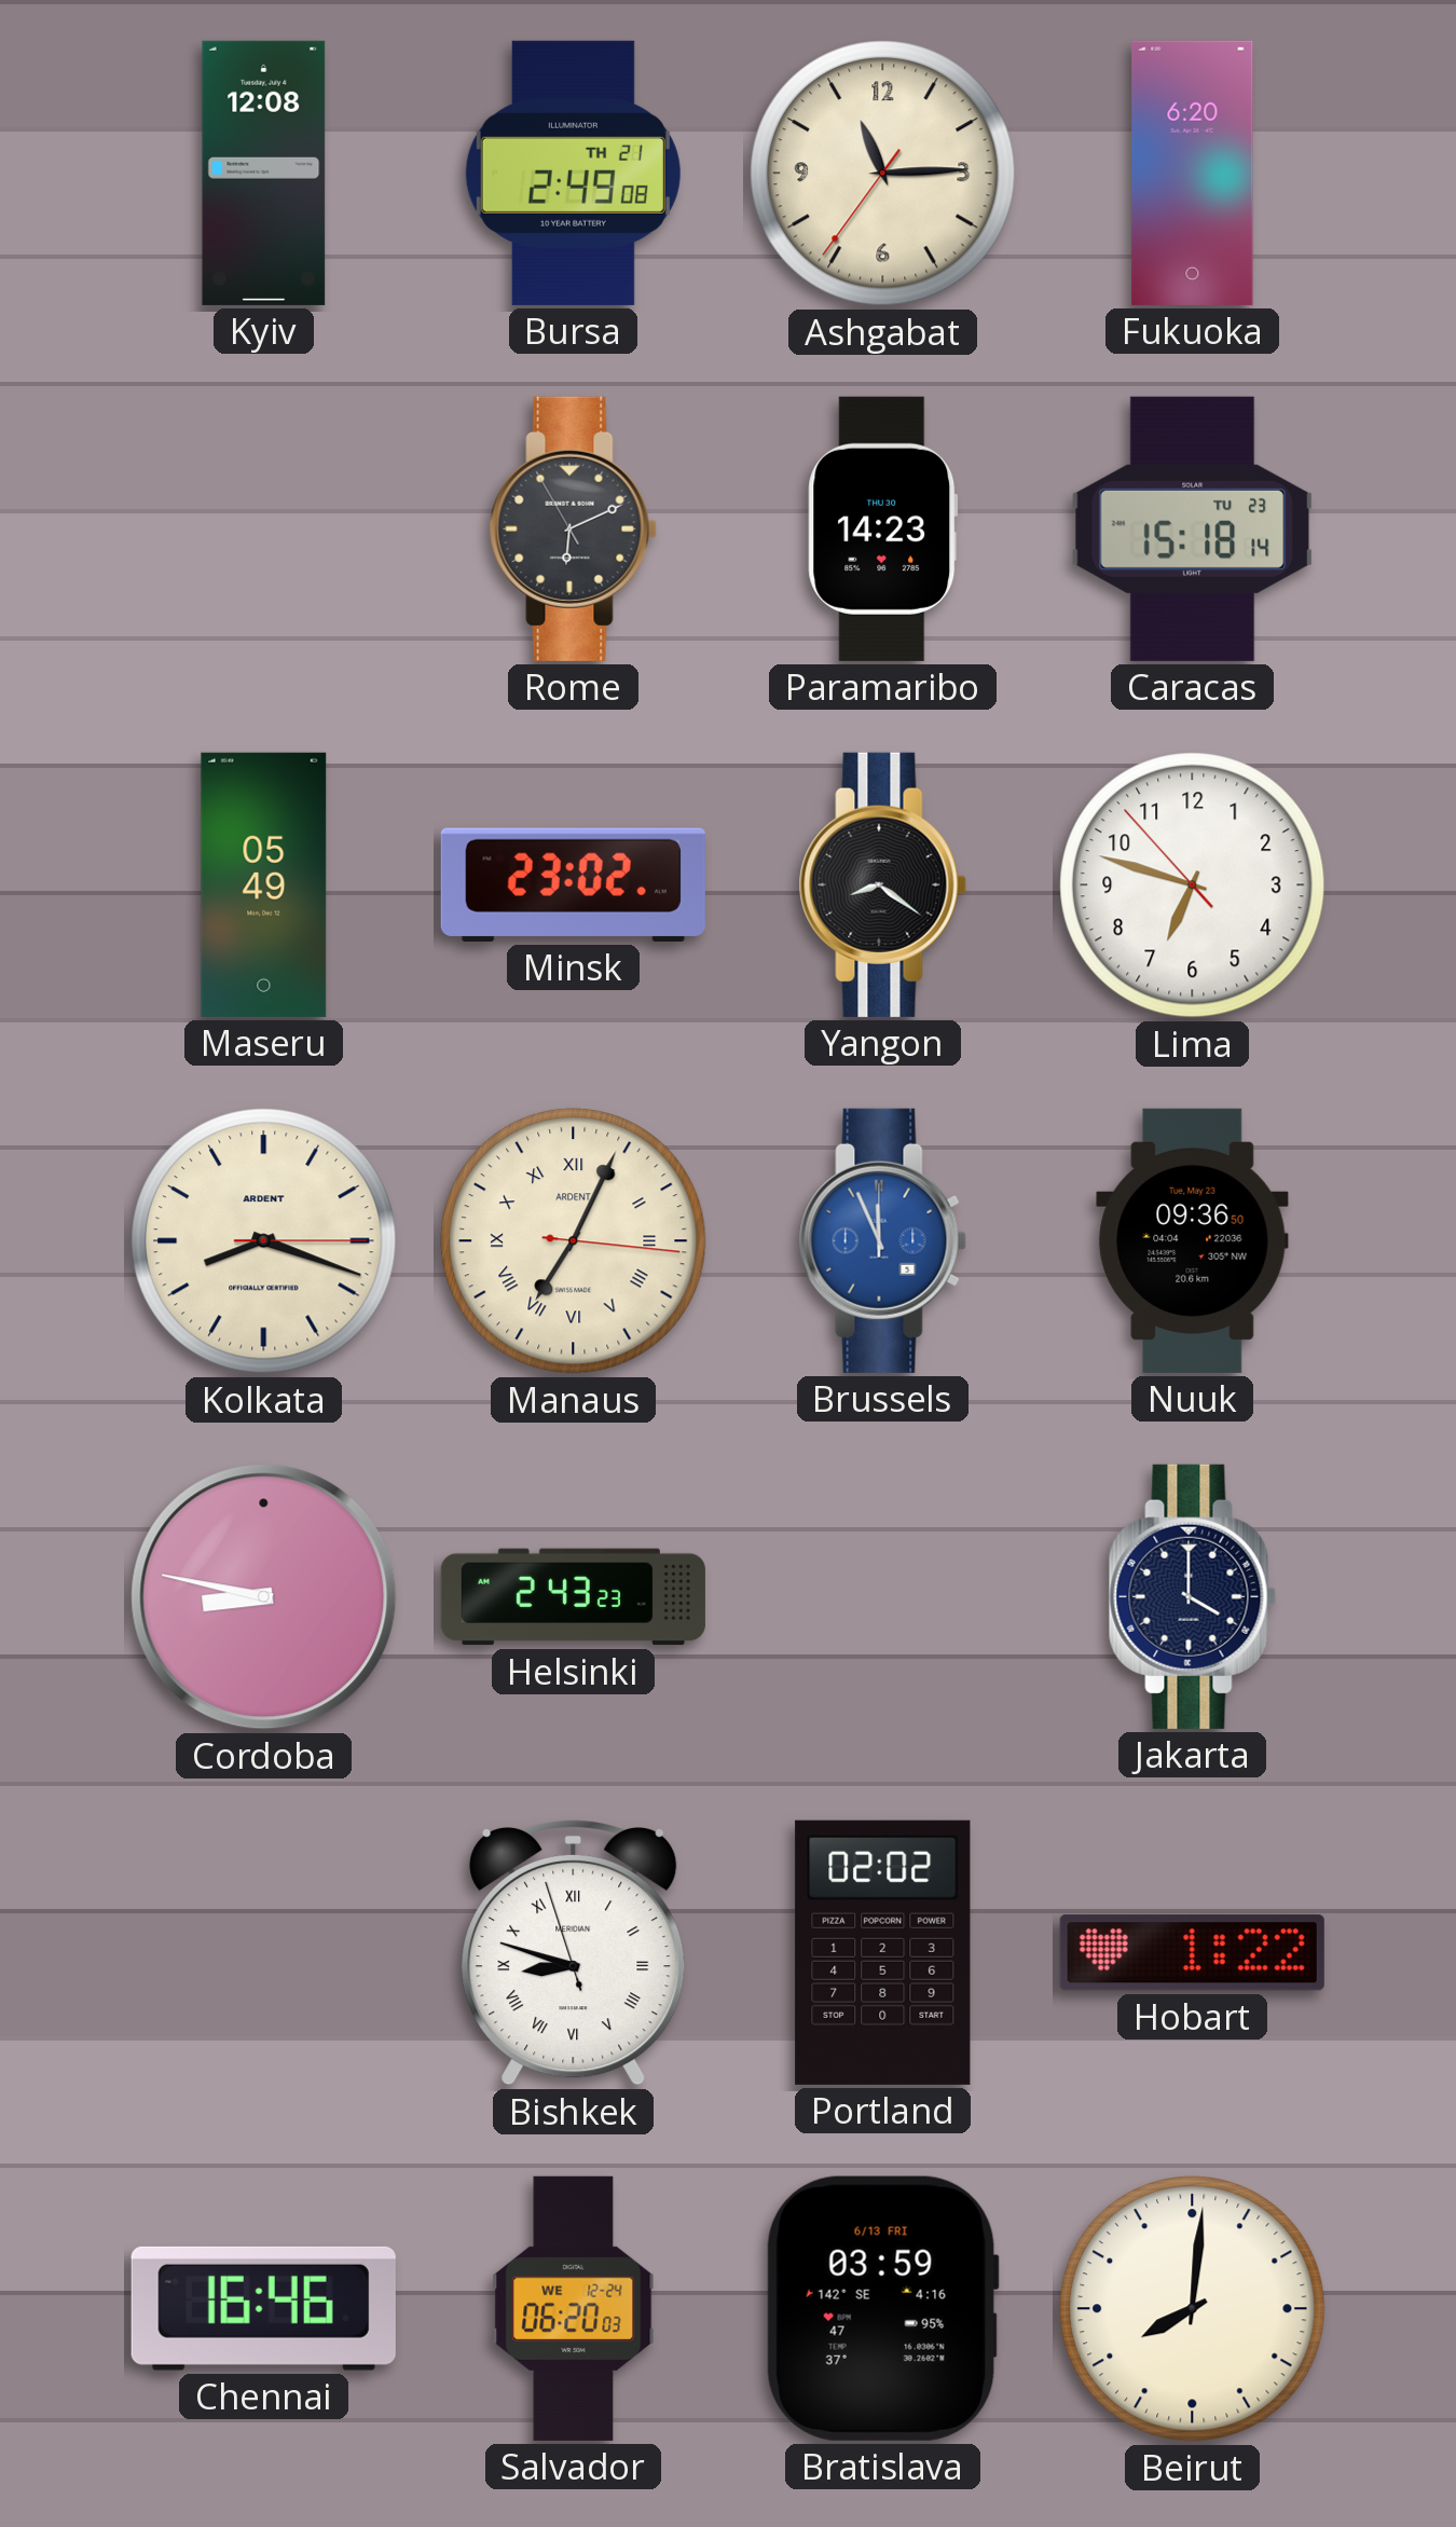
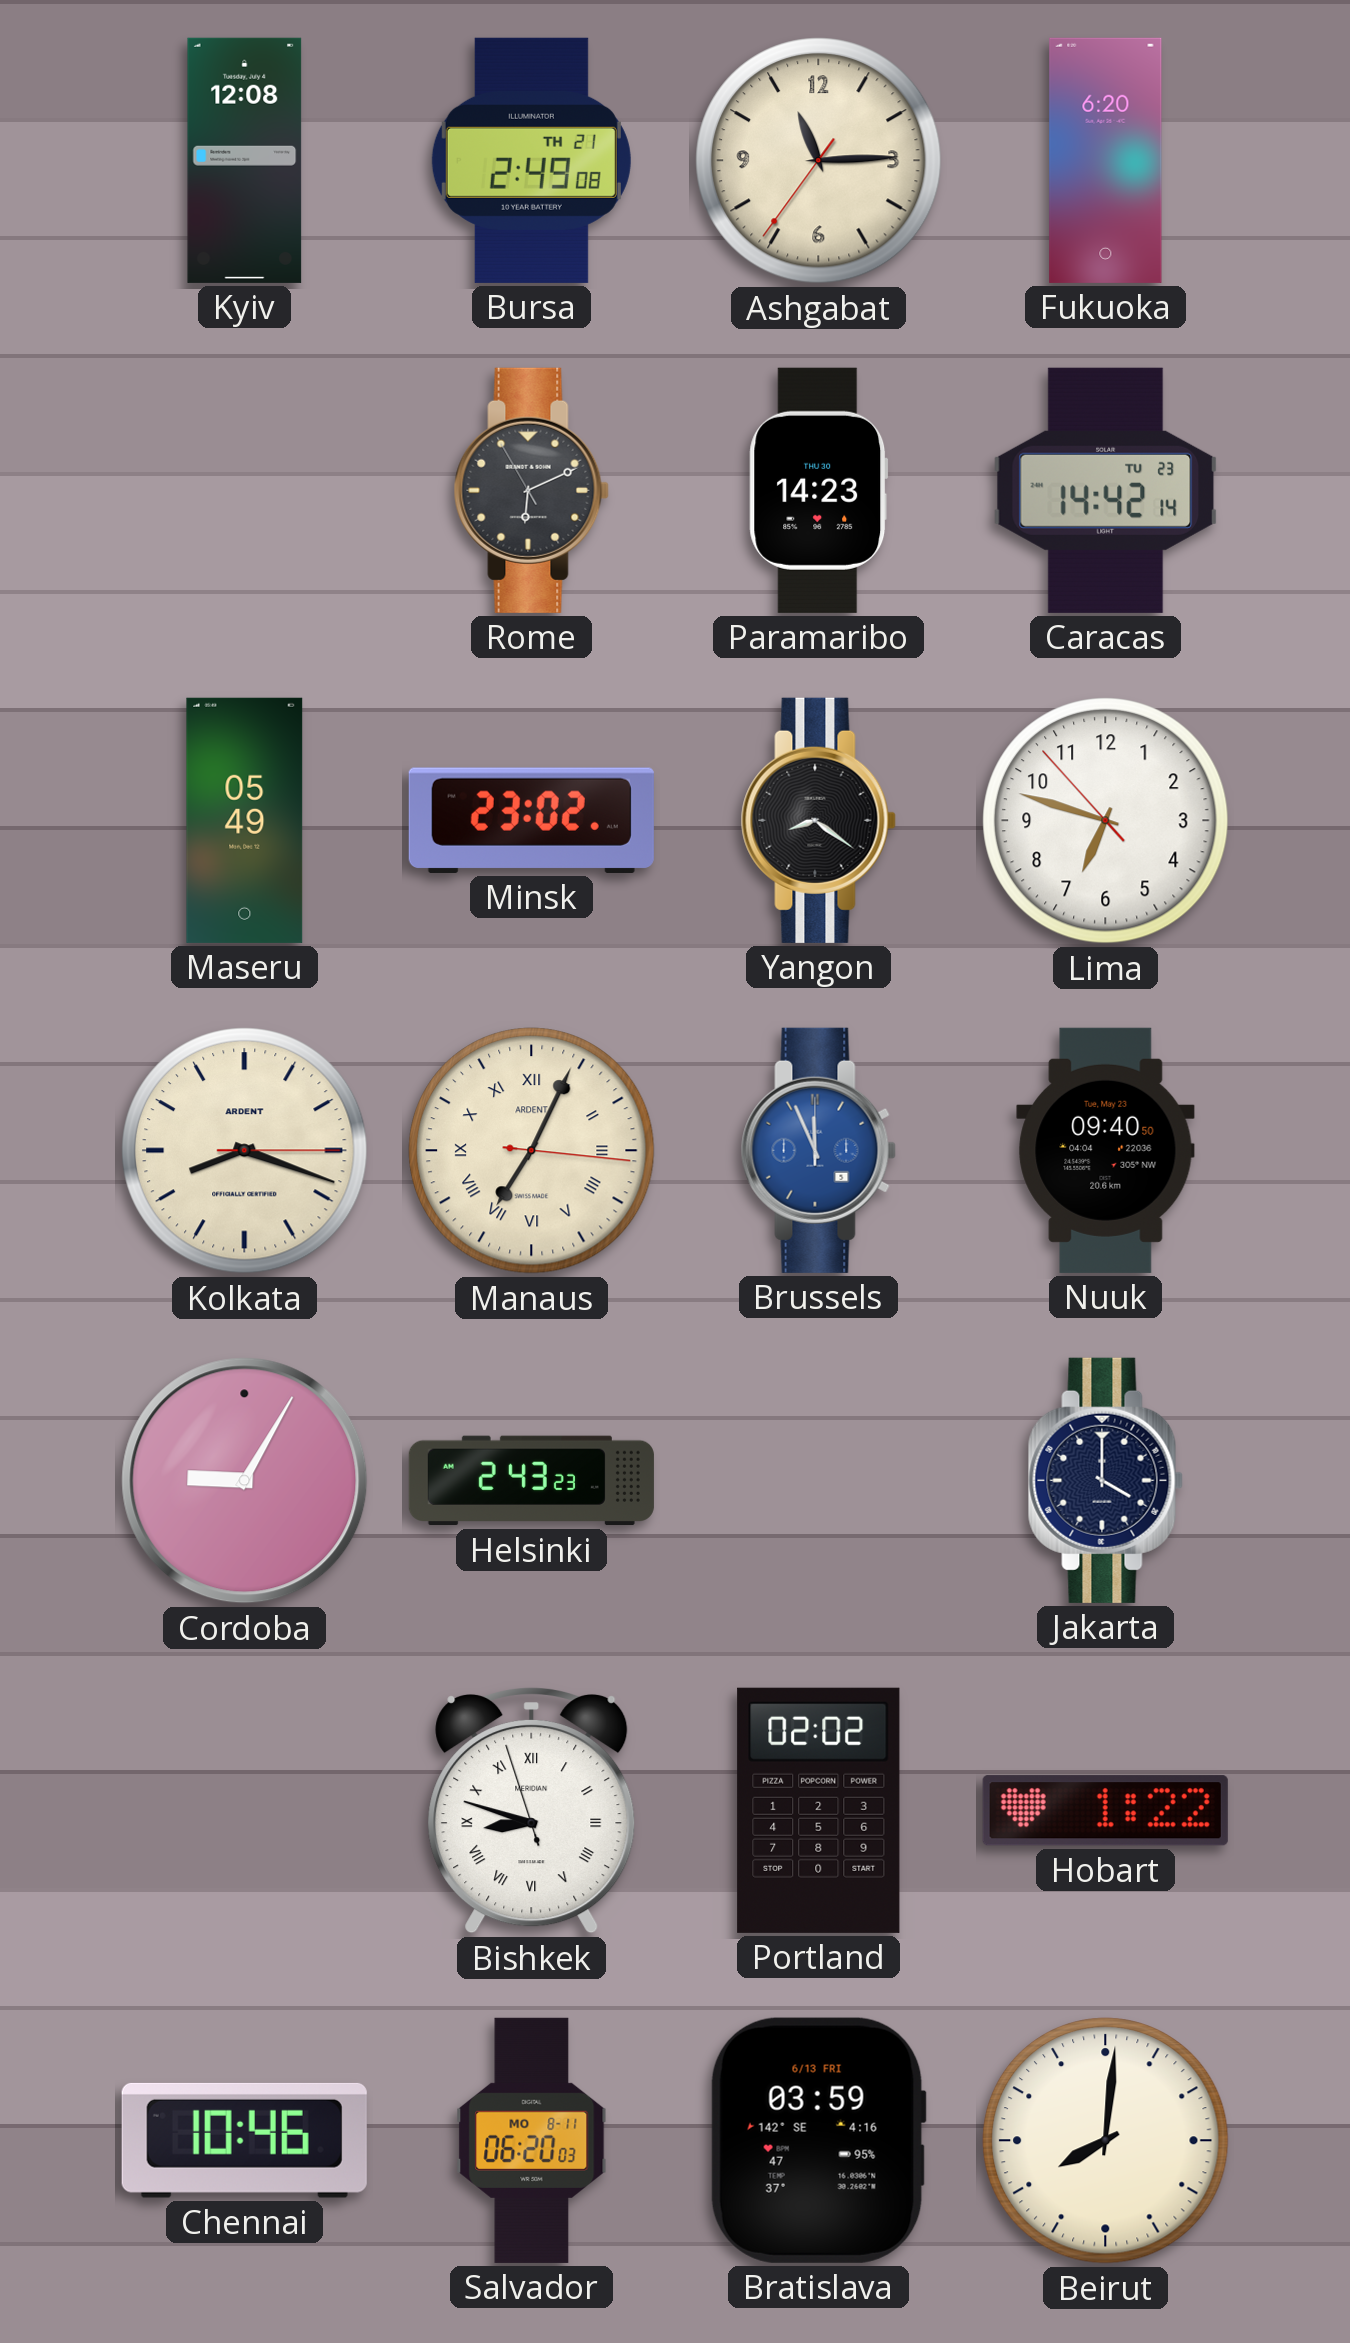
Caracas: 15:18 -> 14:42
Nuuk: 09:36 -> 09:40
Cordoba: 8:47 -> 9:05
Chennai: 16:46 -> 10:46
Salvador date: WE 12-24 -> MO 8-11
